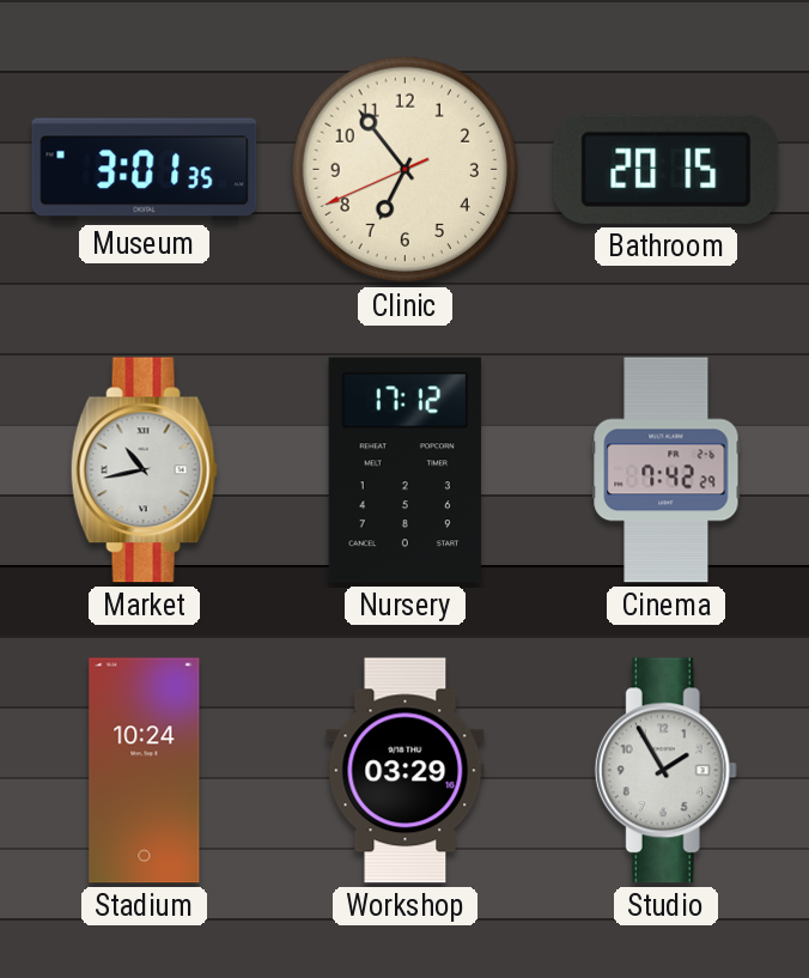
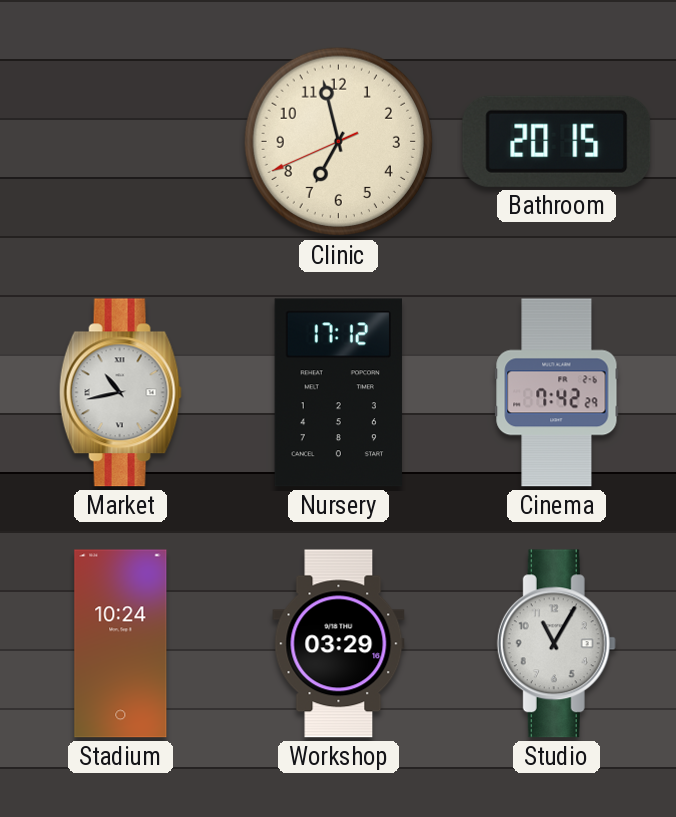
Museum: 3:01 -> none
Clinic: 6:53 -> 6:57
Studio: 1:55 -> 11:05
